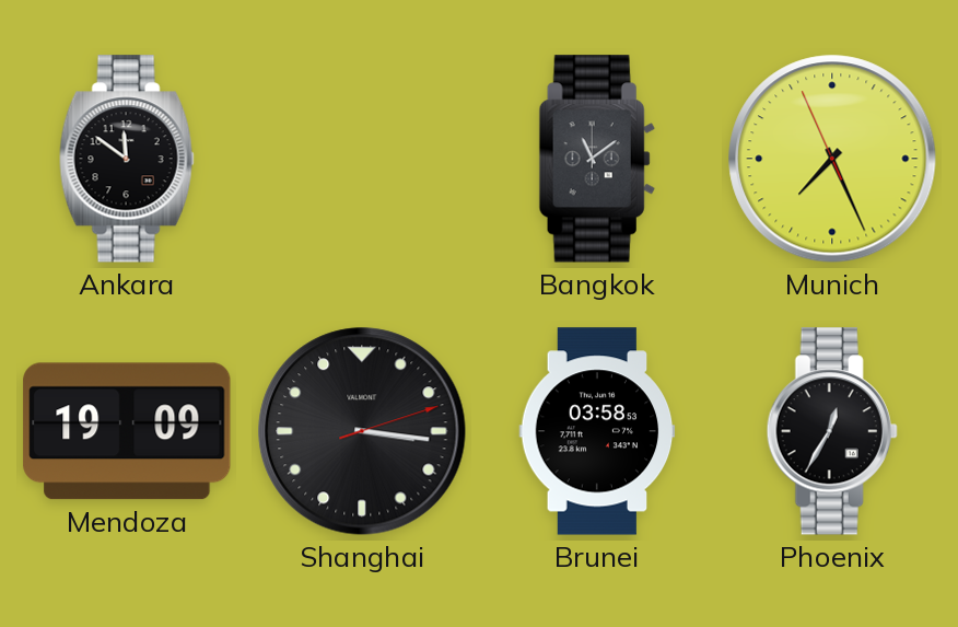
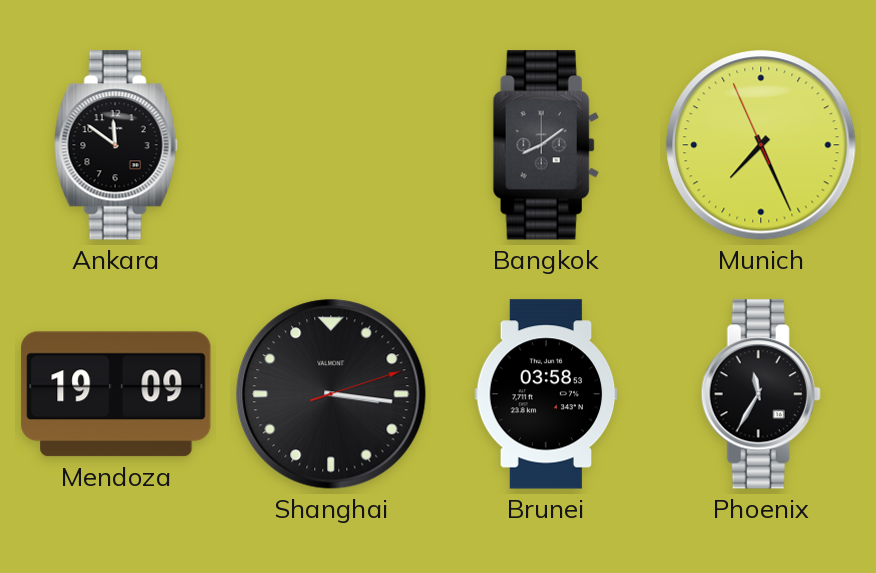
Bangkok: 11:09 -> 8:09
Phoenix: 12:35 -> 11:35
